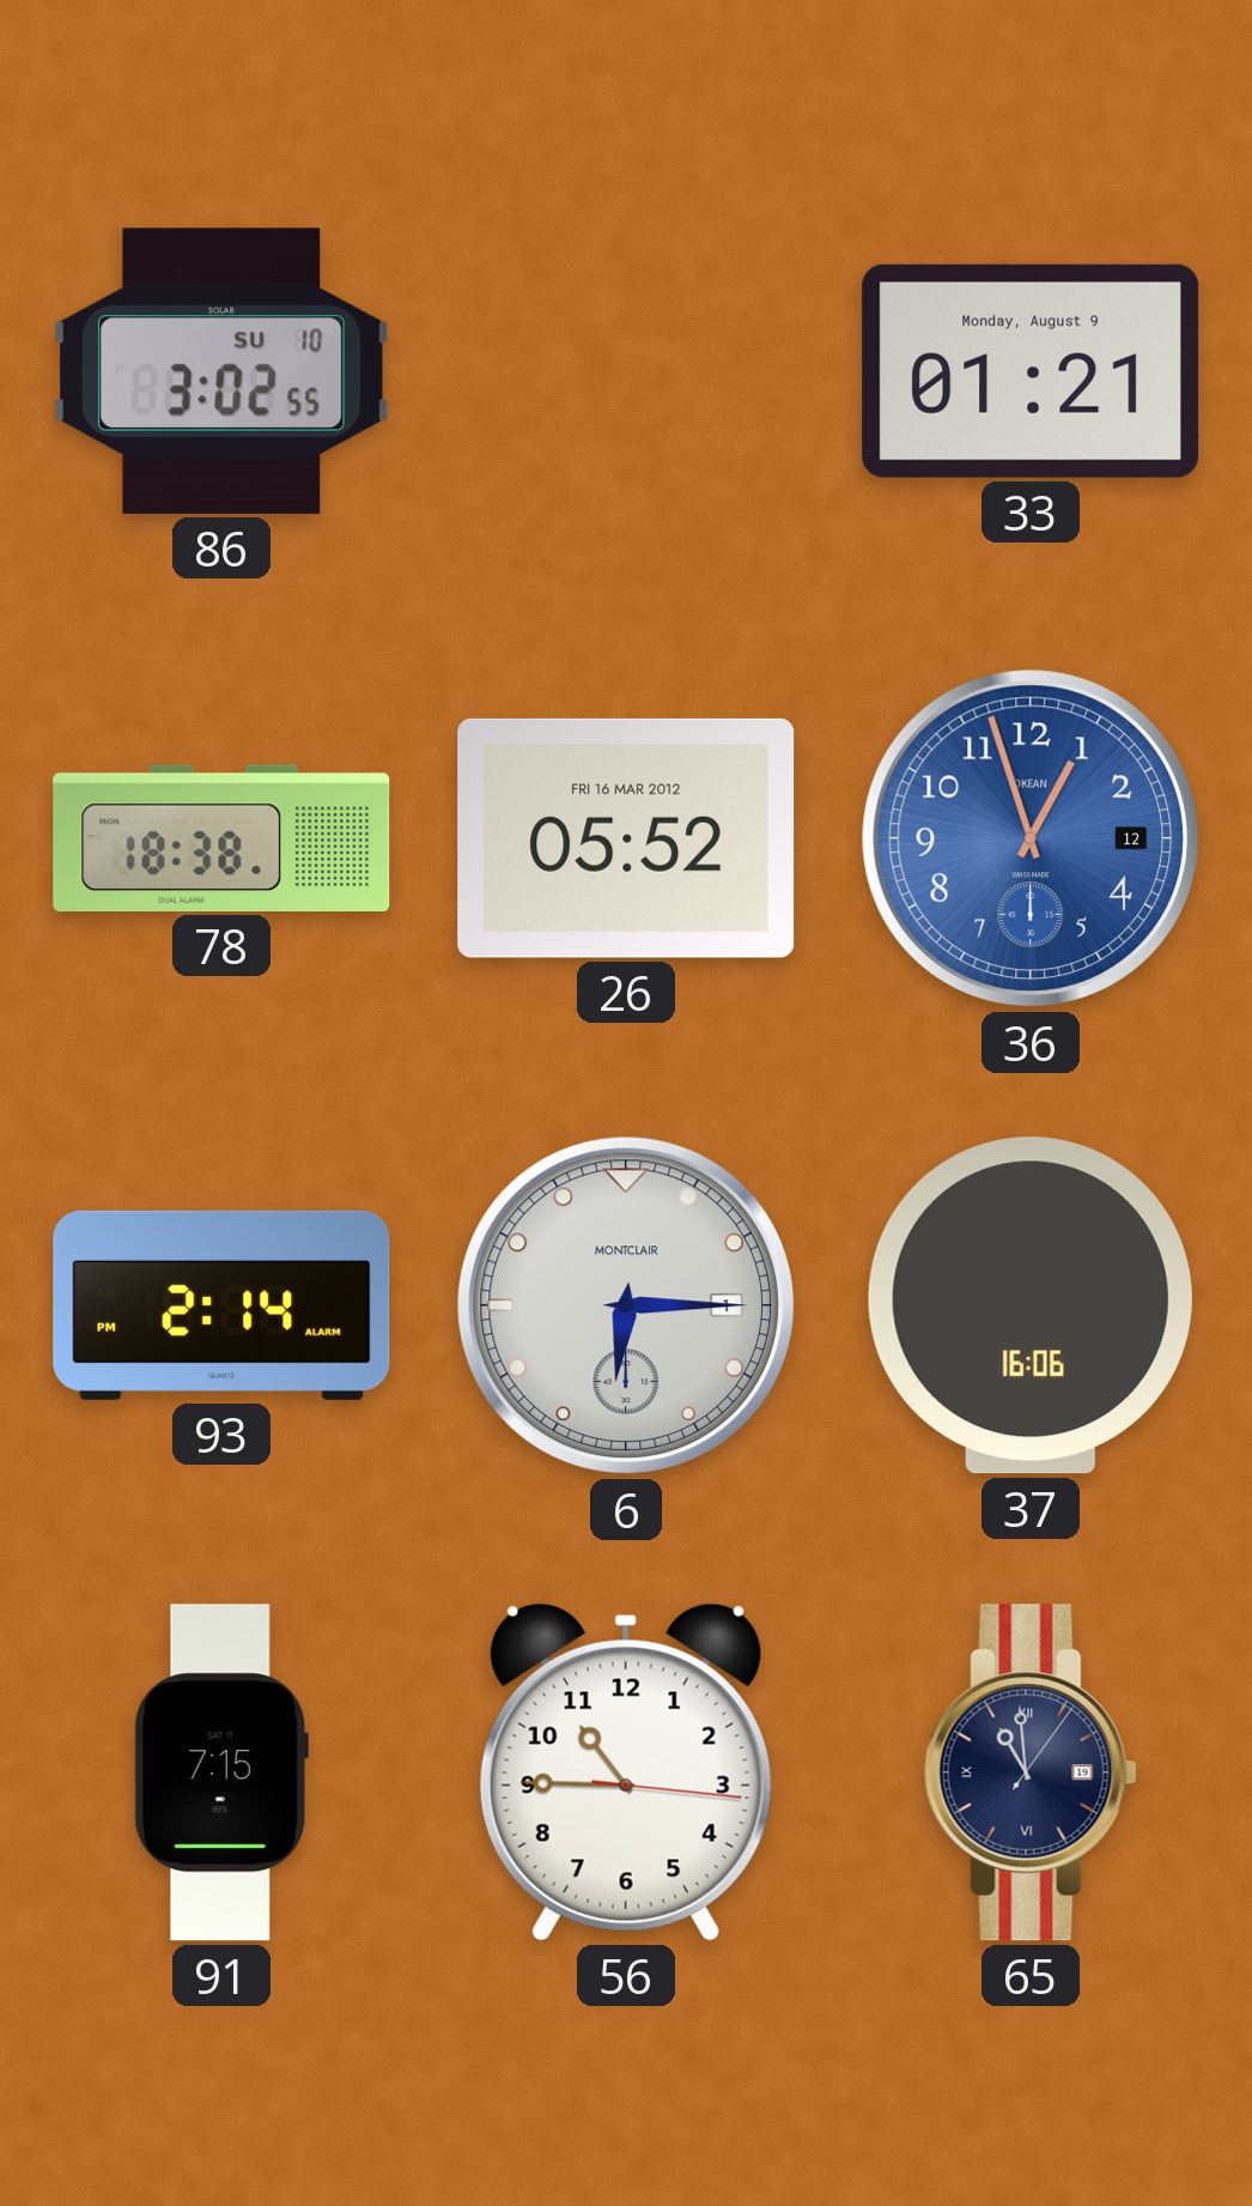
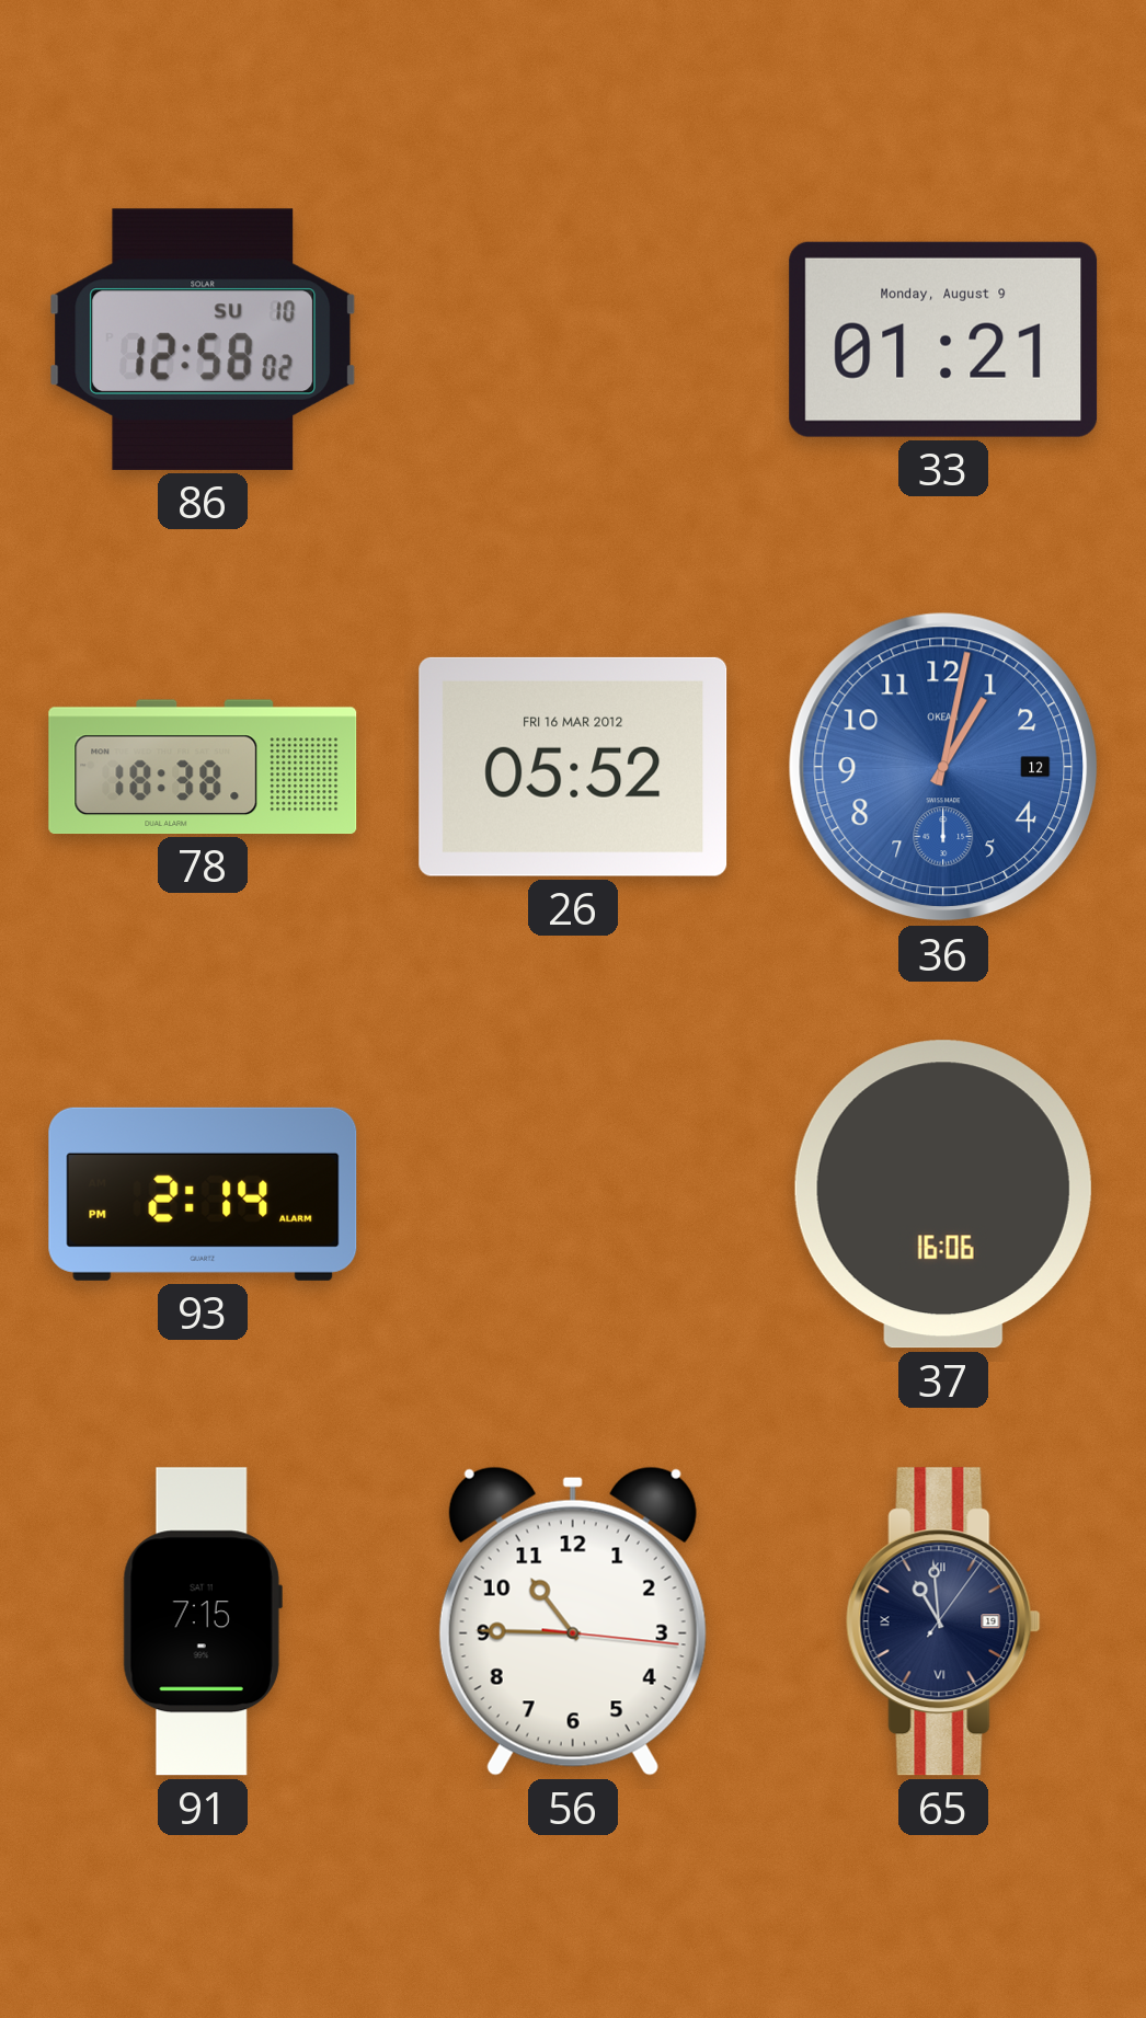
86: 3:02 -> 12:58
36: 12:57 -> 1:02
6: 6:15 -> none
